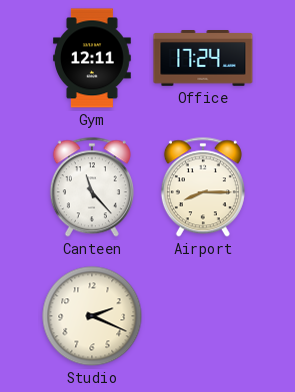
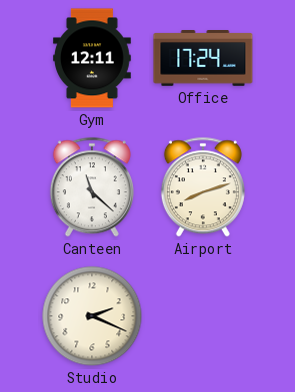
Canteen: 11:23 -> 11:22
Airport: 8:15 -> 8:12
